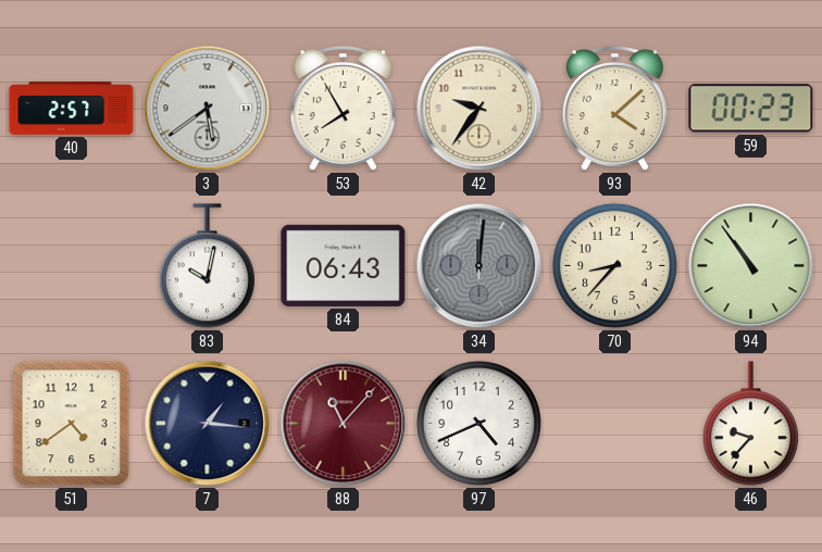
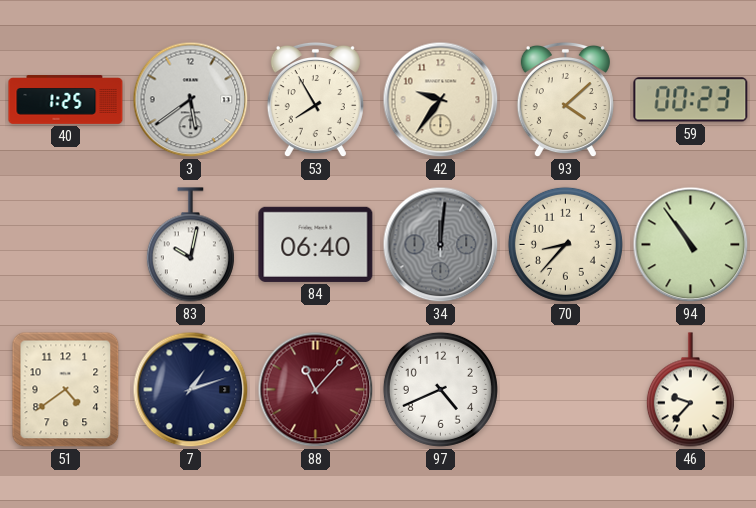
40: 2:57 -> 1:25
84: 06:43 -> 06:40
7: 1:16 -> 1:12
